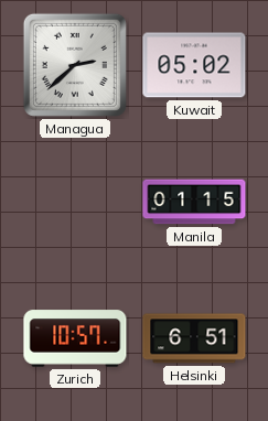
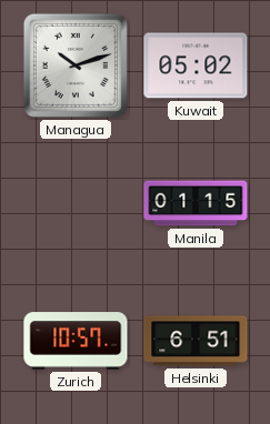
Managua: 2:38 -> 10:12
